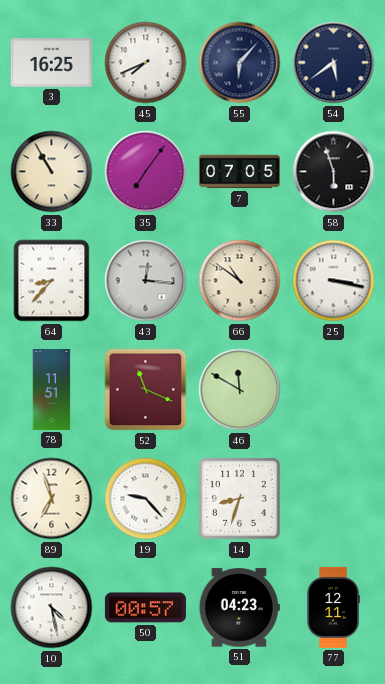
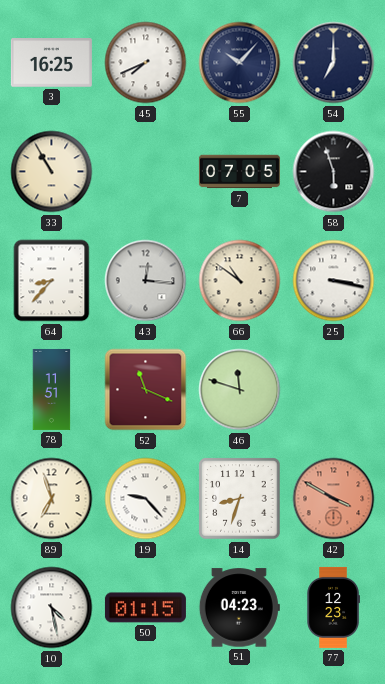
55: 6:07 -> 10:07
54: 5:39 -> 7:00
35: 7:06 -> none
46: 11:50 -> 11:48
42: none -> 3:50
50: 00:57 -> 01:15
77: 12:11 -> 12:23
